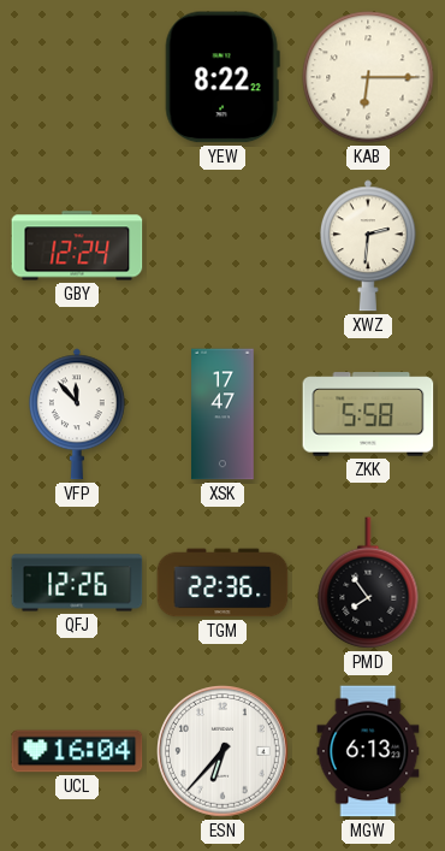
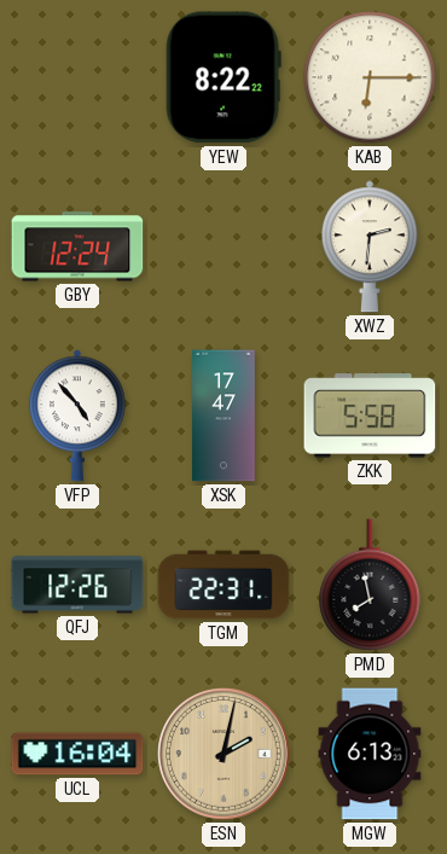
VFP: 11:53 -> 4:53
TGM: 22:36 -> 22:31
PMD: 7:54 -> 7:58
ESN: 6:37 -> 2:02
ESN dial: white -> champagne
